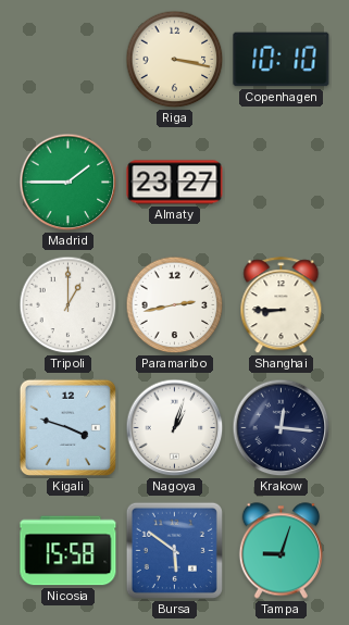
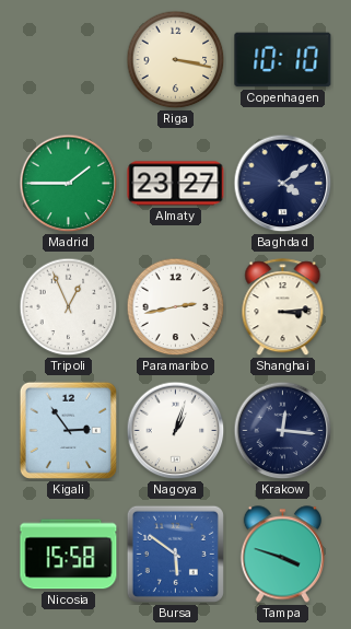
Baghdad: none -> 4:09
Tripoli: 1:00 -> 12:56
Shanghai: 8:45 -> 3:14
Kigali: 3:48 -> 2:54
Tampa: 9:03 -> 3:48
